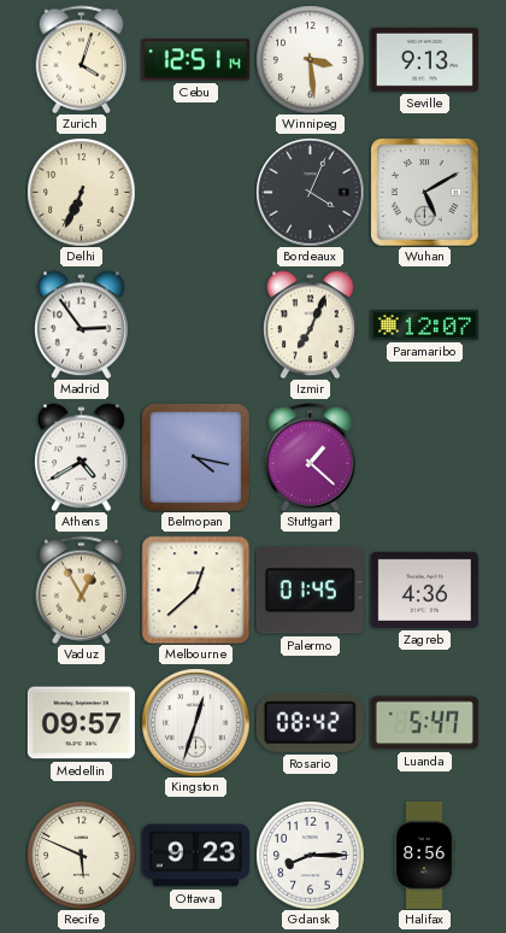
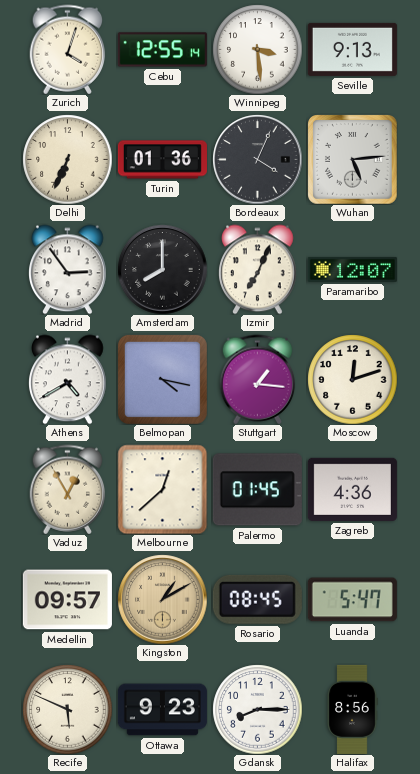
Cebu: 12:51 -> 12:55
Turin: none -> 01:36
Wuhan: 5:10 -> 5:14
Amsterdam: none -> 8:00
Stuttgart: 1:22 -> 1:16
Moscow: none -> 12:12
Kingston: 12:33 -> 1:10
Kingston dial: white -> champagne
Rosario: 08:42 -> 08:45
